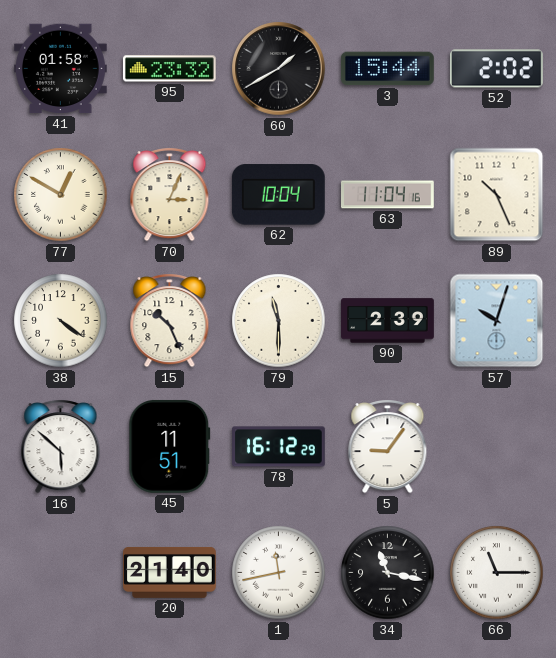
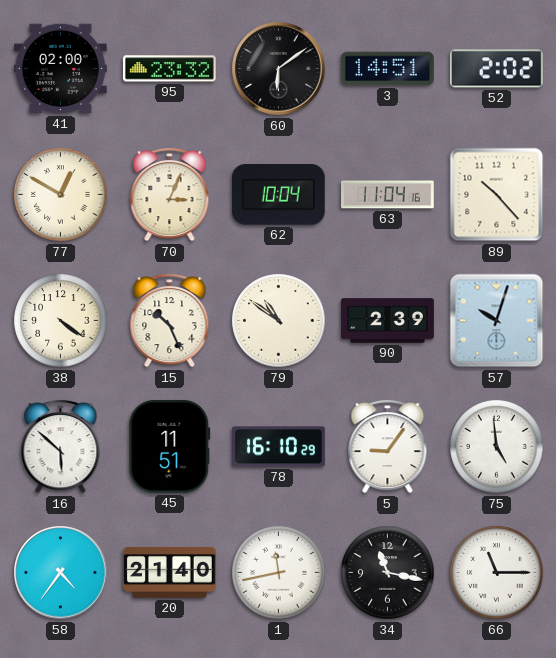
41: 01:58 -> 02:00
60: 1:40 -> 6:09
3: 15:44 -> 14:51
89: 10:26 -> 10:23
79: 11:30 -> 10:51
78: 16:12 -> 16:10
75: none -> 4:59
58: none -> 4:36
